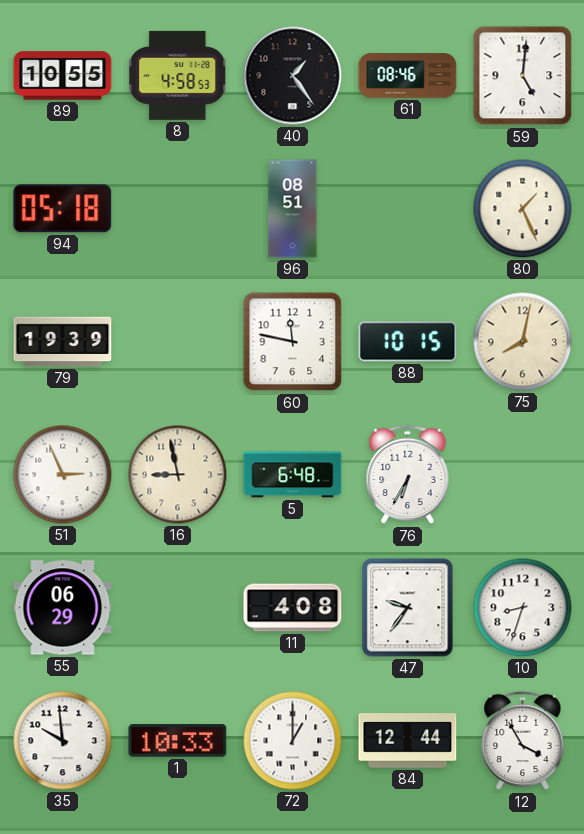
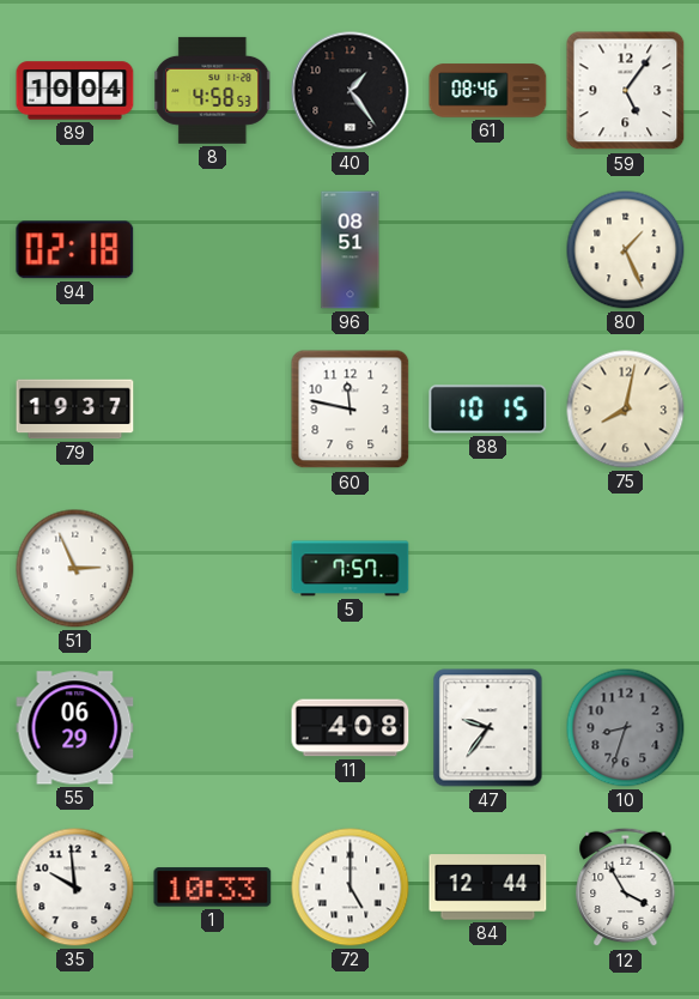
89: 10:55 -> 10:04
59: 5:01 -> 5:06
94: 05:18 -> 02:18
79: 19:39 -> 19:37
16: 8:58 -> none
5: 6:48 -> 7:57
76: 6:35 -> none
10 dial: white -> grey
72: 1:00 -> 5:00
